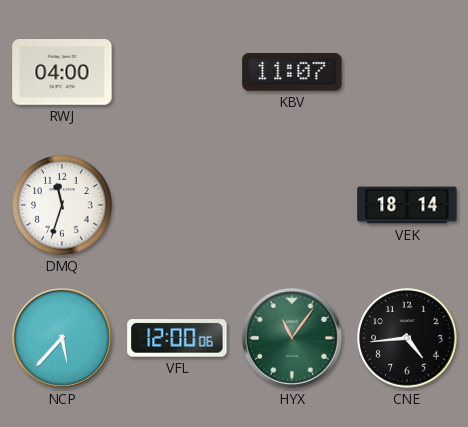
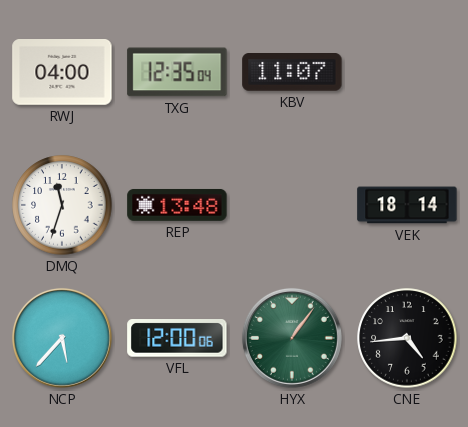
TXG: none -> 12:35
REP: none -> 13:48
HYX: 11:06 -> 1:06
